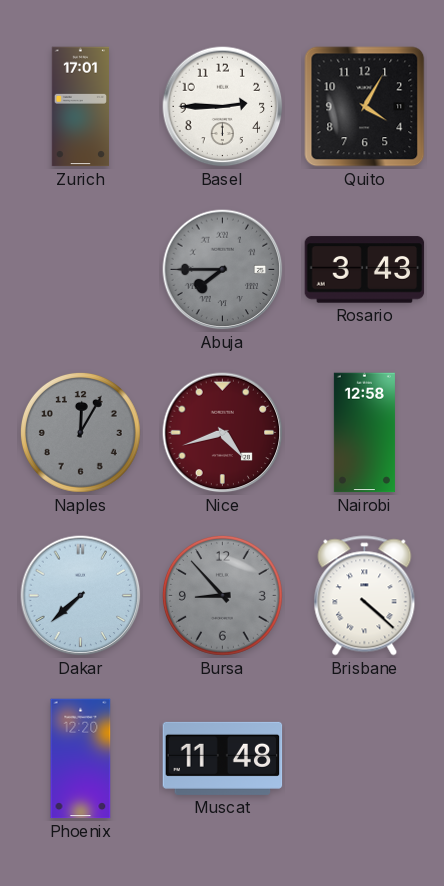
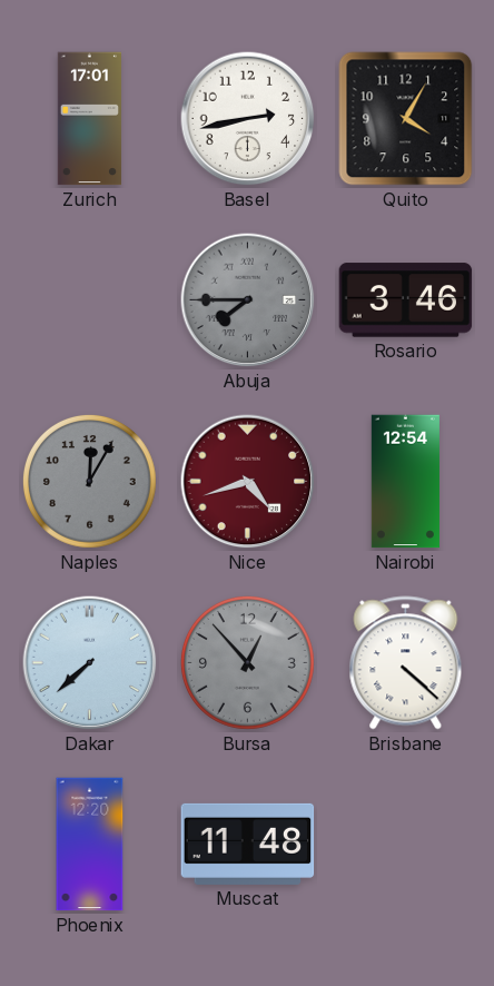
Basel: 2:45 -> 2:43
Rosario: 3:43 -> 3:46
Nairobi: 12:58 -> 12:54
Bursa: 8:53 -> 12:53
